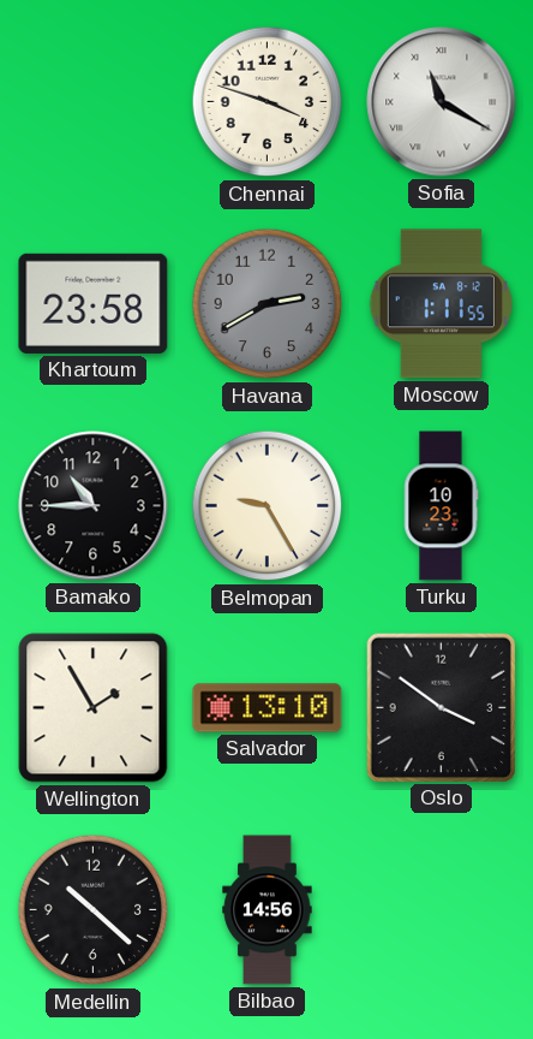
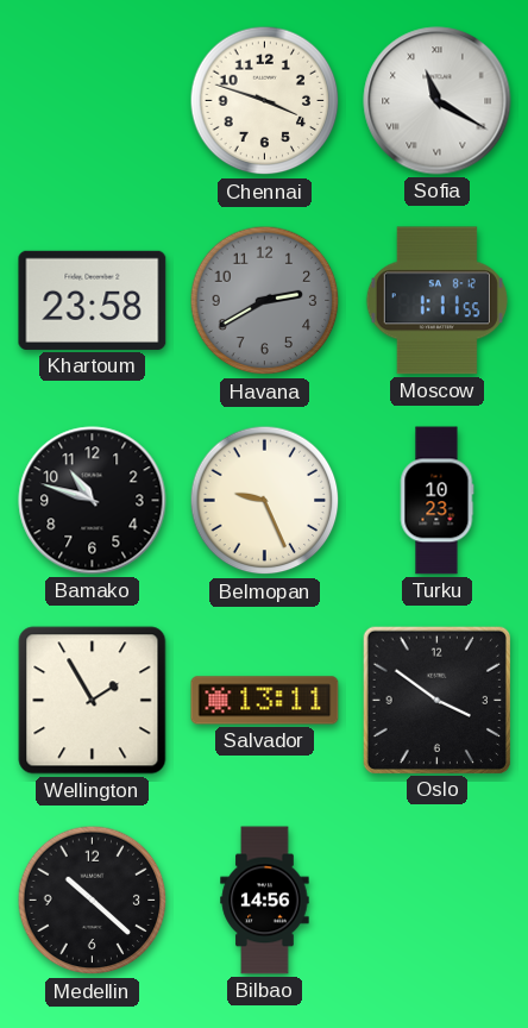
Bamako: 10:45 -> 10:48
Belmopan: 9:25 -> 9:26
Salvador: 13:10 -> 13:11
